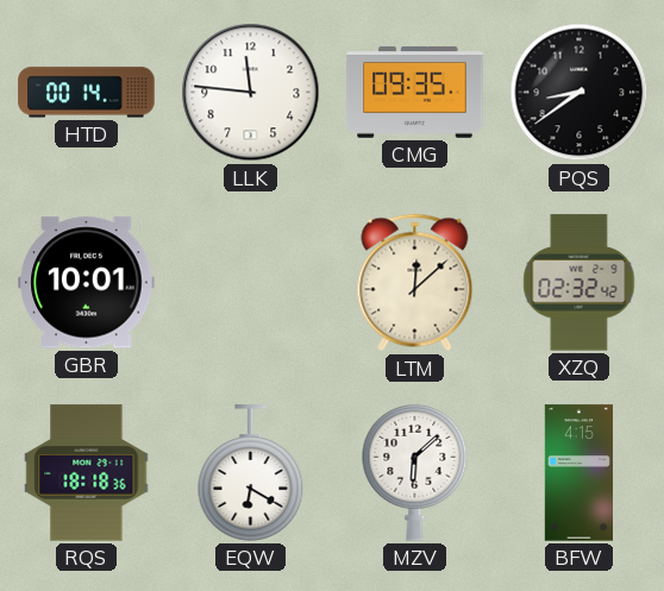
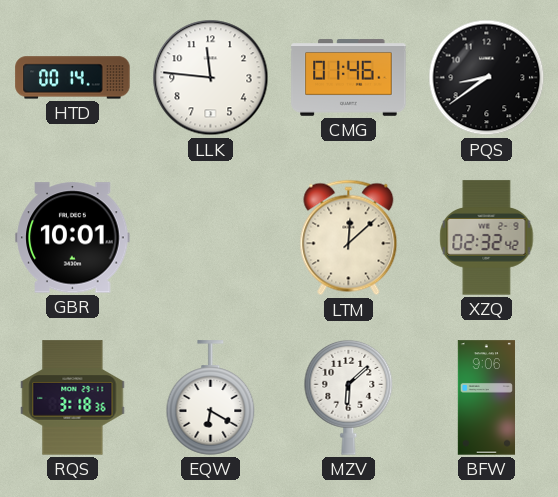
CMG: 09:35 -> 01:46
RQS: 18:18 -> 3:18
BFW: 4:15 -> 9:06
